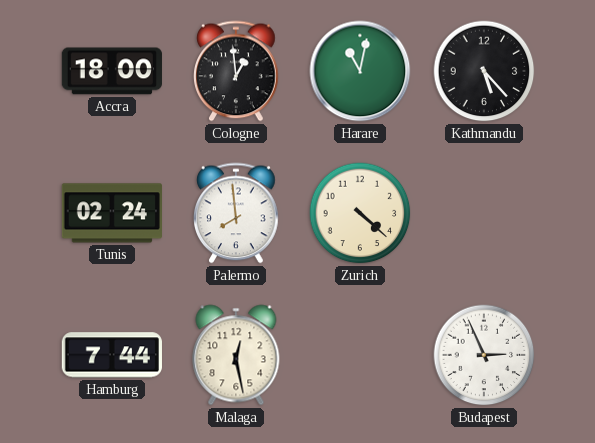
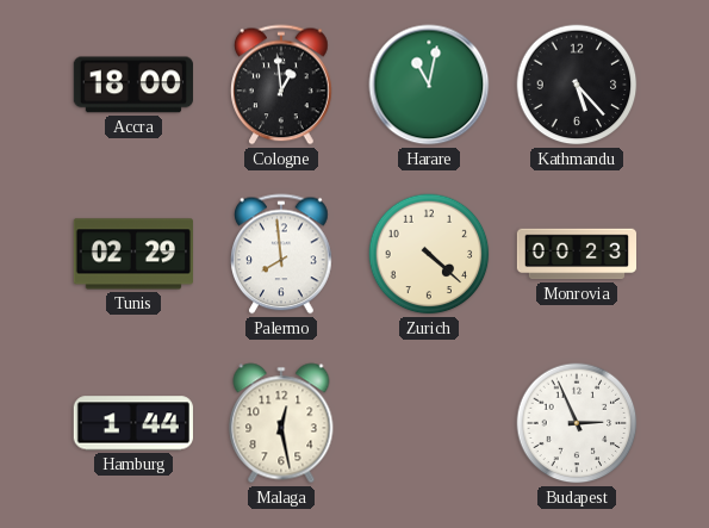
Tunis: 02:24 -> 02:29
Monrovia: none -> 00:23
Hamburg: 7:44 -> 1:44
